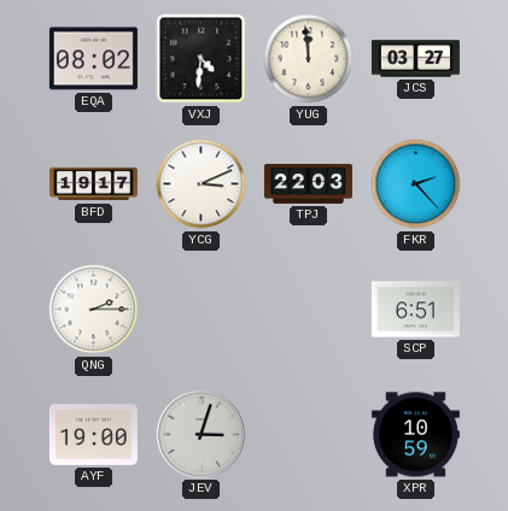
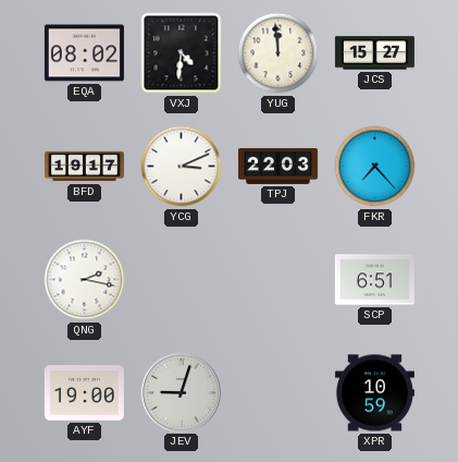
JCS: 03:27 -> 15:27
FKR: 2:23 -> 7:23
QNG: 2:15 -> 2:17
JEV: 3:03 -> 9:03
